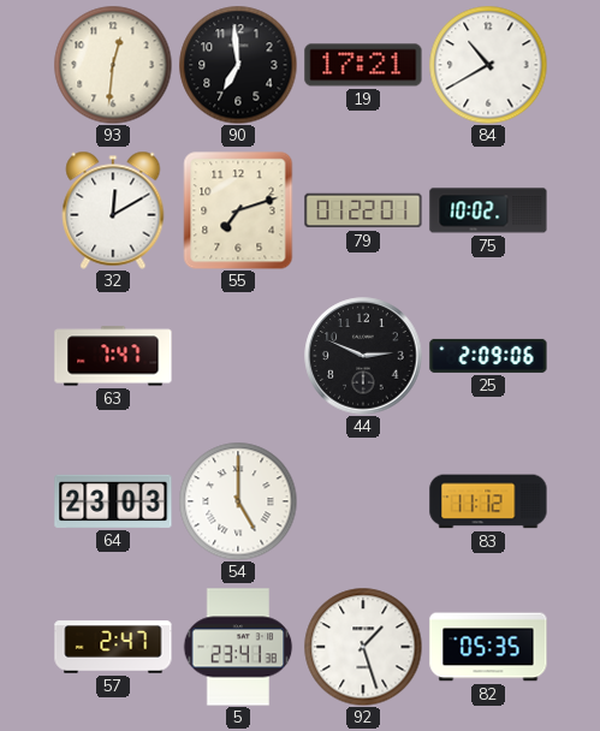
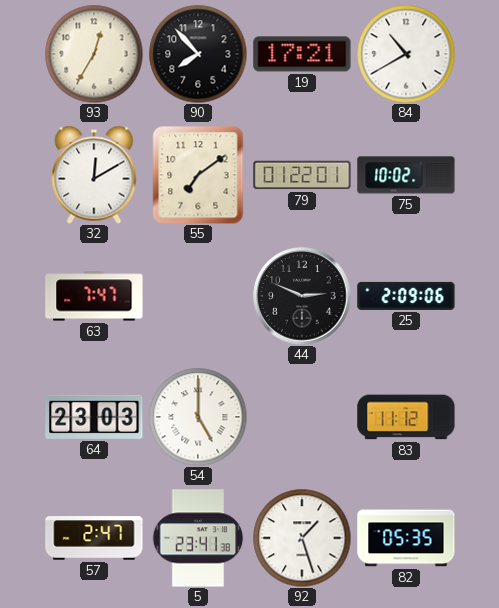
93: 12:31 -> 12:35
90: 6:59 -> 7:53
55: 7:12 -> 7:09
